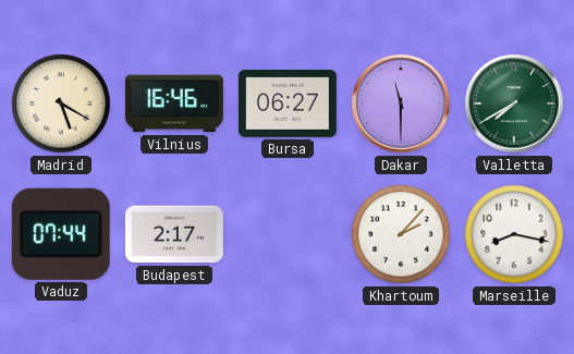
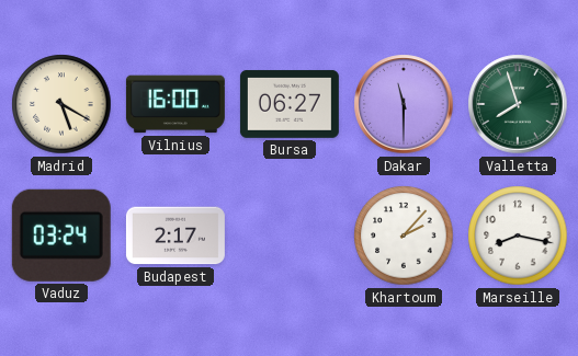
Vilnius: 16:46 -> 16:00
Valletta: 7:40 -> 7:57
Vaduz: 07:44 -> 03:24
